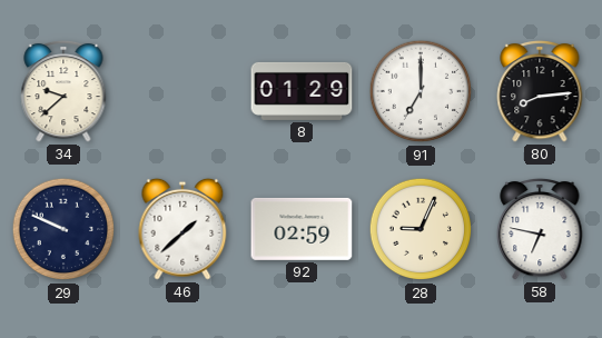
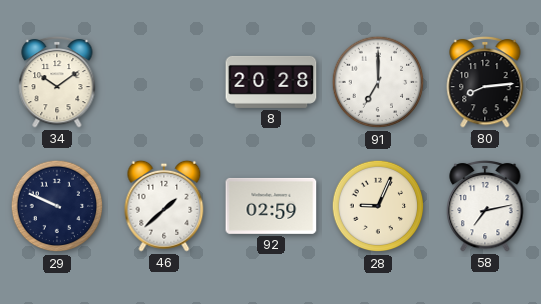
34: 9:38 -> 10:09
8: 01:29 -> 20:28
58: 6:47 -> 7:13
